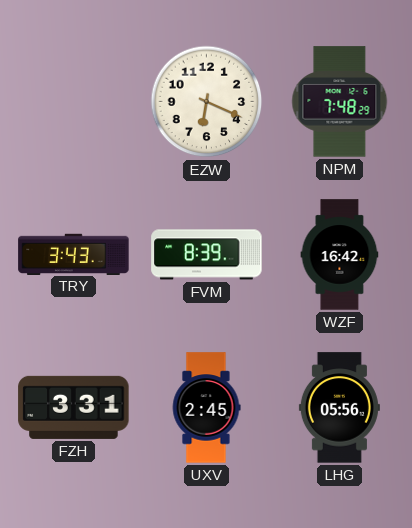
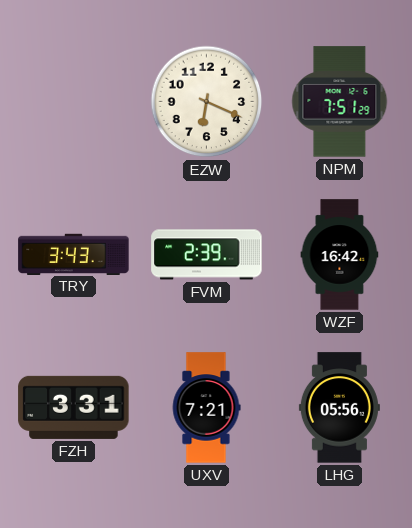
NPM: 7:48 -> 7:51
FVM: 8:39 -> 2:39
UXV: 2:45 -> 7:21
